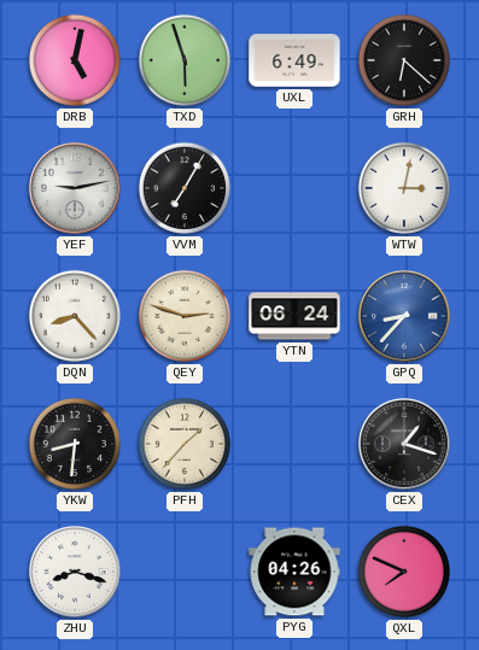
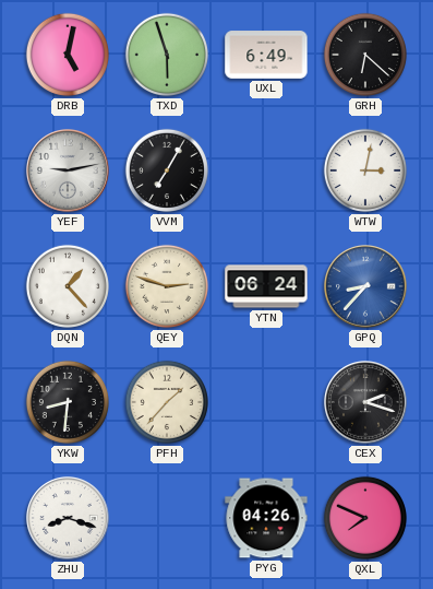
DQN: 8:23 -> 1:23
CEX: 1:18 -> 2:18
